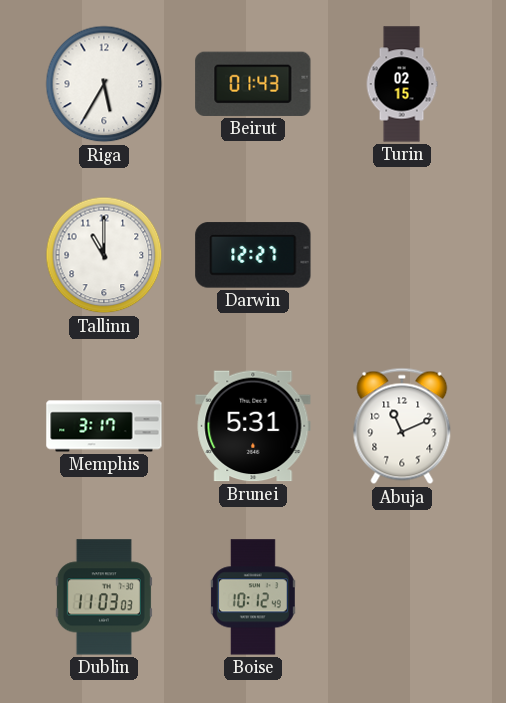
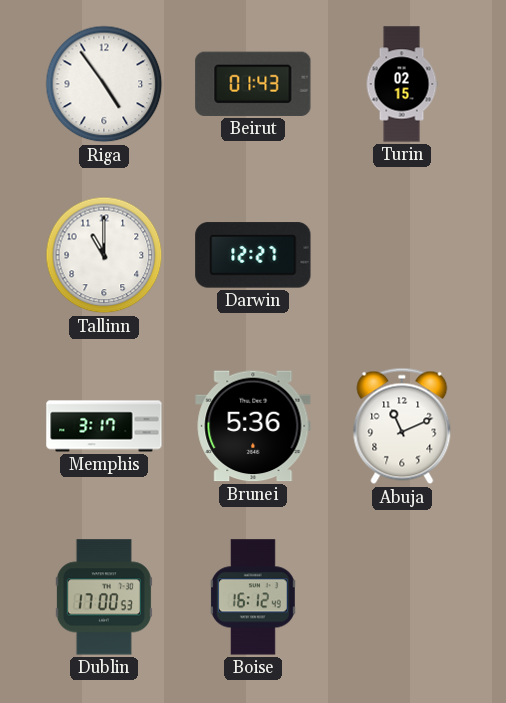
Riga: 5:35 -> 4:54
Brunei: 5:31 -> 5:36
Dublin: 11:03 -> 17:00
Boise: 10:12 -> 16:12
